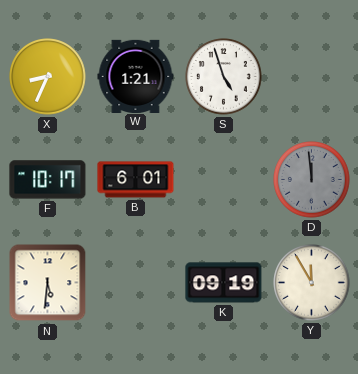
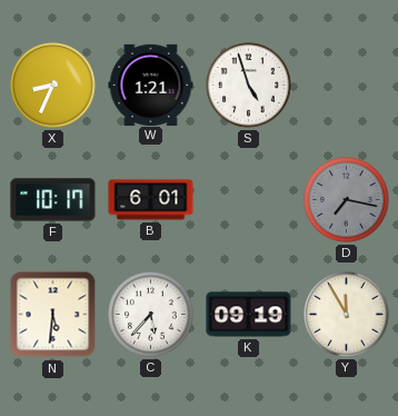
D: 11:59 -> 7:17
C: none -> 5:37
